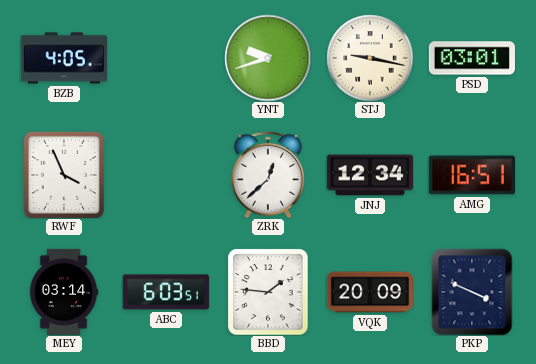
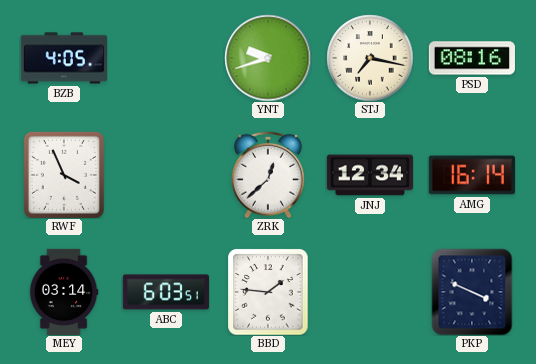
STJ: 9:17 -> 7:17
PSD: 03:01 -> 08:16
AMG: 16:51 -> 16:14
VQK: 20:09 -> none
